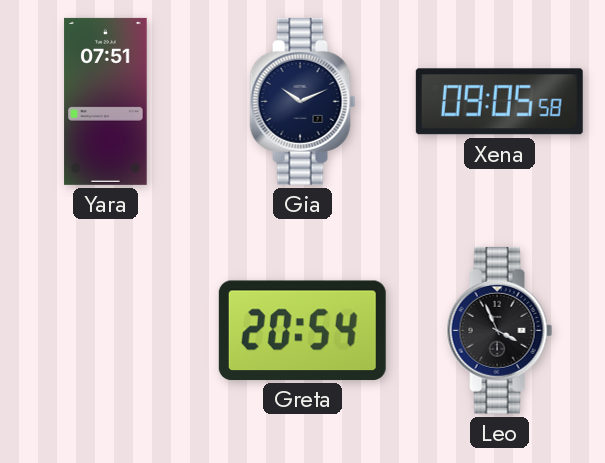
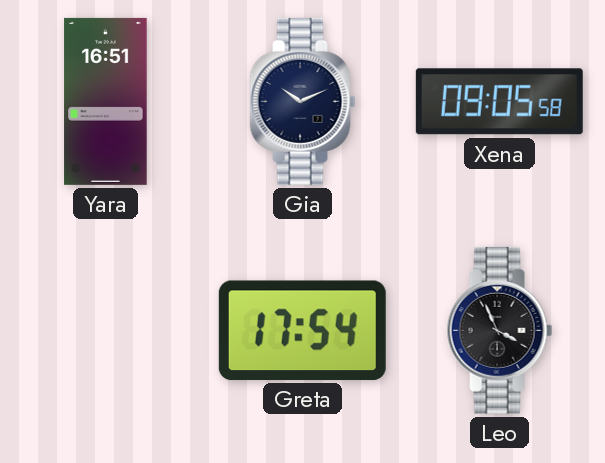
Yara: 07:51 -> 16:51
Greta: 20:54 -> 17:54
